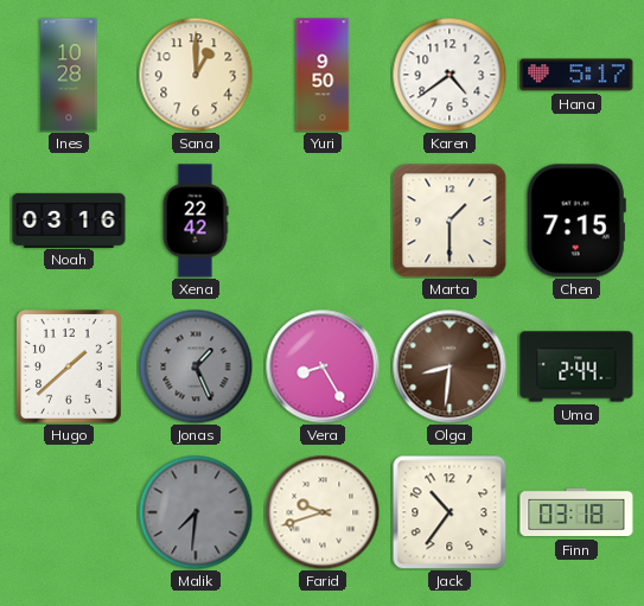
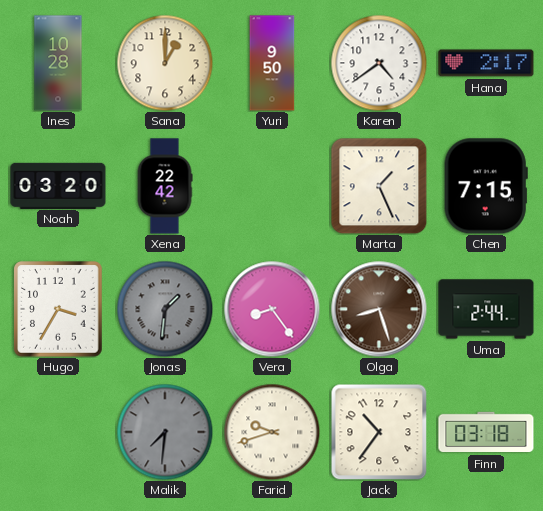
Hana: 5:17 -> 2:17
Noah: 03:16 -> 03:20
Marta: 1:30 -> 1:26
Hugo: 1:38 -> 3:35
Jonas: 1:26 -> 1:31
Vera: 8:25 -> 8:24
Olga: 8:31 -> 8:27
